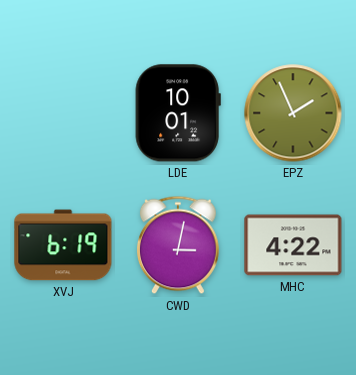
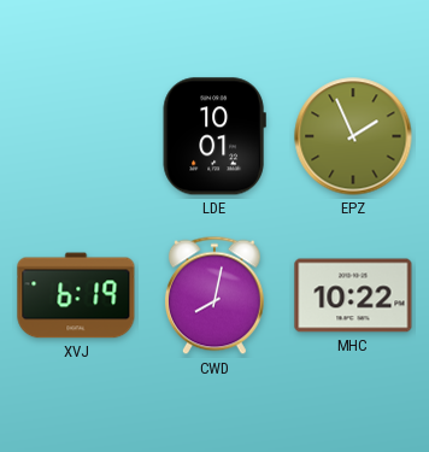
CWD: 3:02 -> 8:02
MHC: 4:22 -> 10:22
